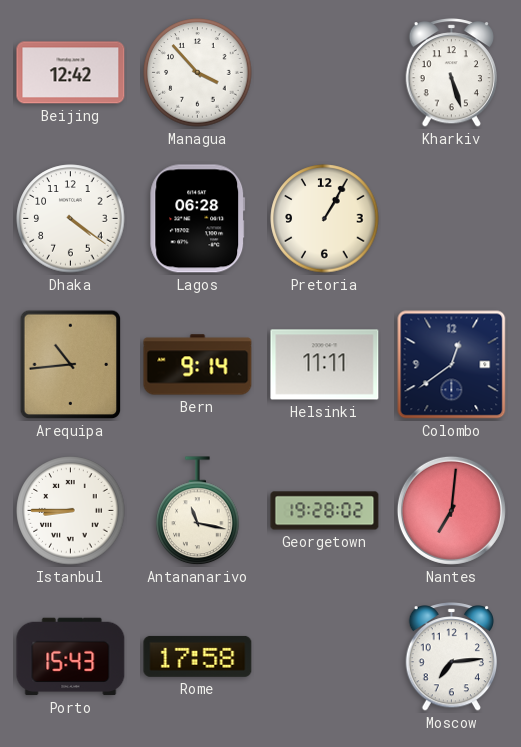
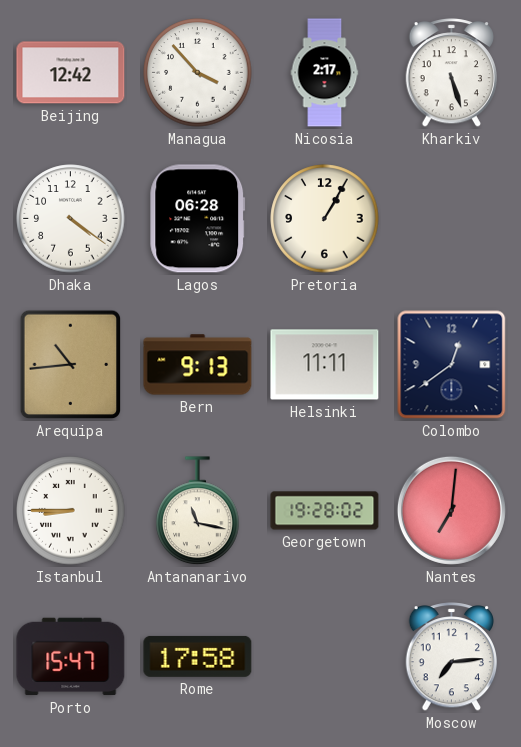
Nicosia: none -> 2:17
Bern: 9:14 -> 9:13
Porto: 15:43 -> 15:47
